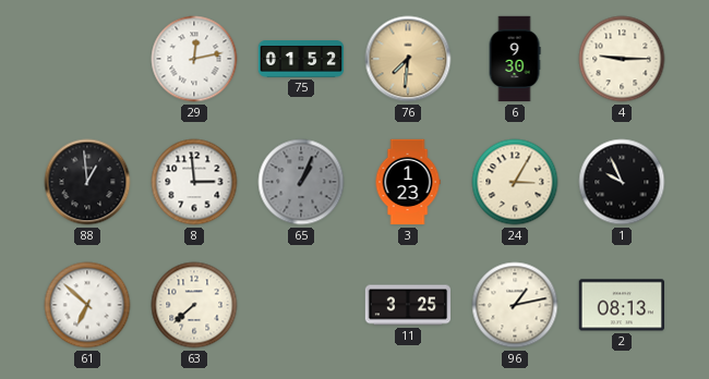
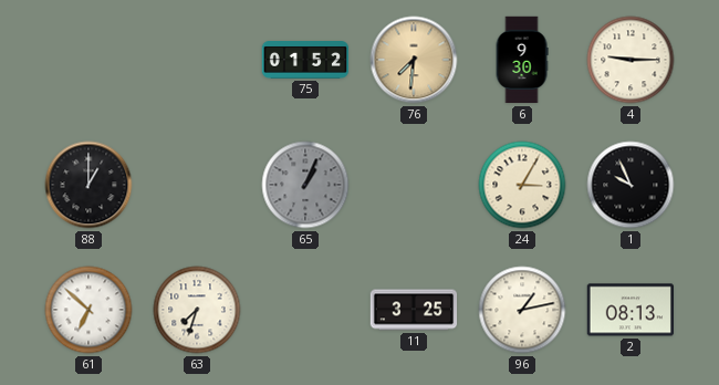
29: 12:13 -> none
88: 12:59 -> 1:00
8: 2:59 -> none
3: 1:23 -> none
63: 7:38 -> 7:33
